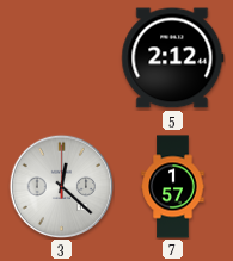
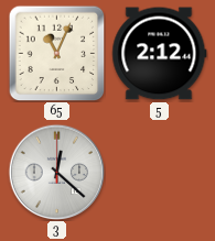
65: none -> 11:04
7: 1:57 -> none
